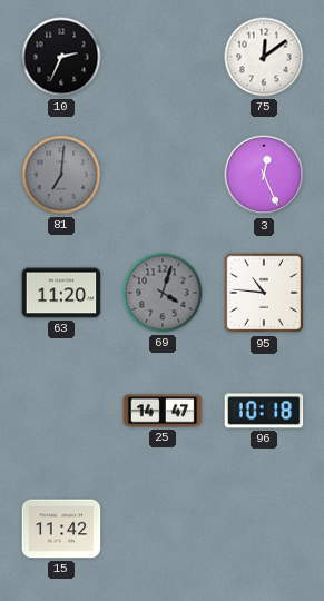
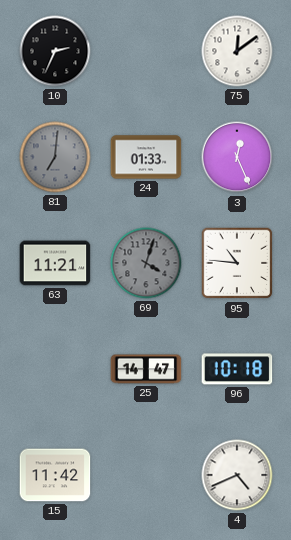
24: none -> 01:33
63: 11:20 -> 11:21
4: none -> 4:41
